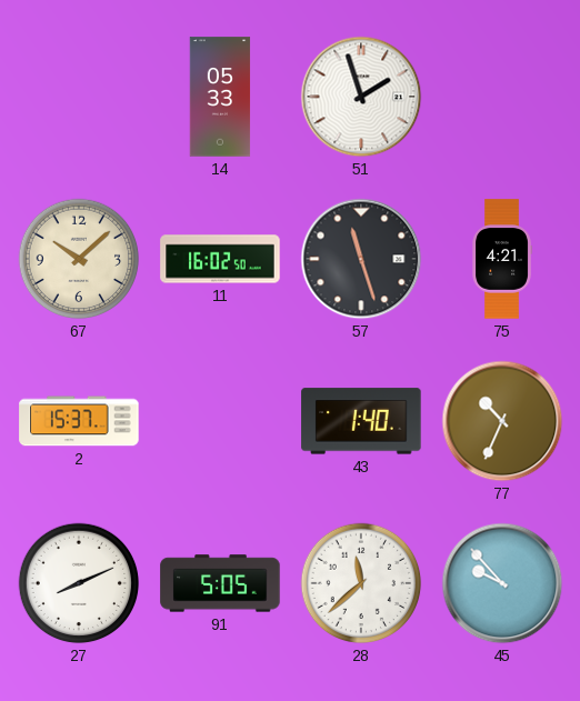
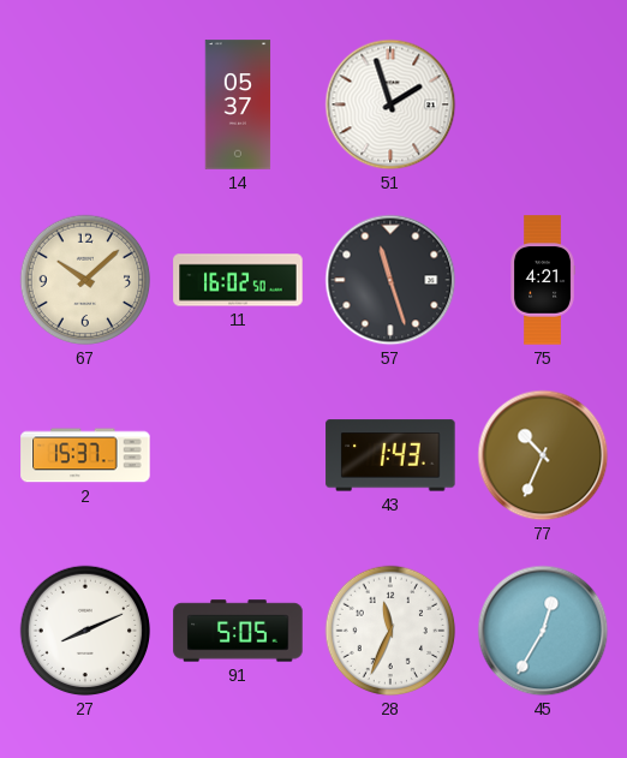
14: 05:33 -> 05:37
43: 1:40 -> 1:43
28: 11:38 -> 11:34
45: 9:53 -> 12:35
